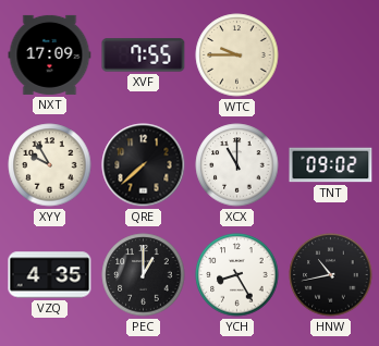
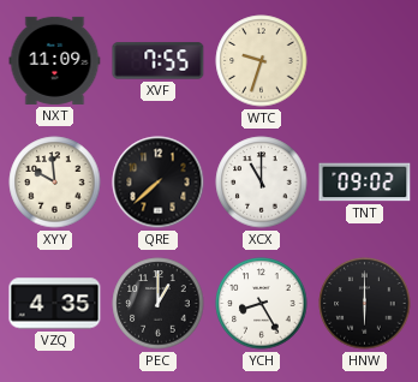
NXT: 17:09 -> 11:09
WTC: 9:45 -> 9:33
XYY: 9:55 -> 9:59
HNW: 10:43 -> 6:00
